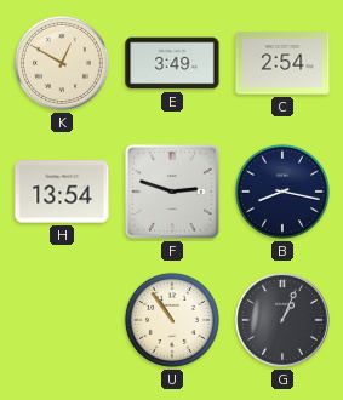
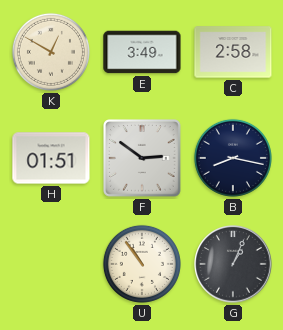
C: 2:54 -> 2:58
H: 13:54 -> 01:51
F: 2:48 -> 2:51
